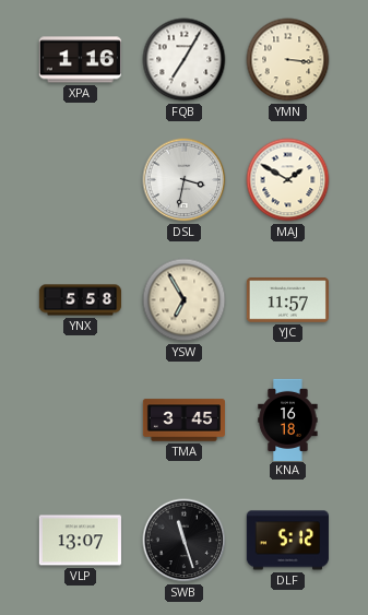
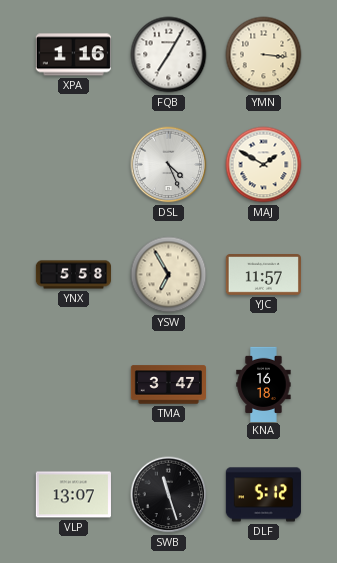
DSL: 3:32 -> 4:26
TMA: 3:45 -> 3:47
